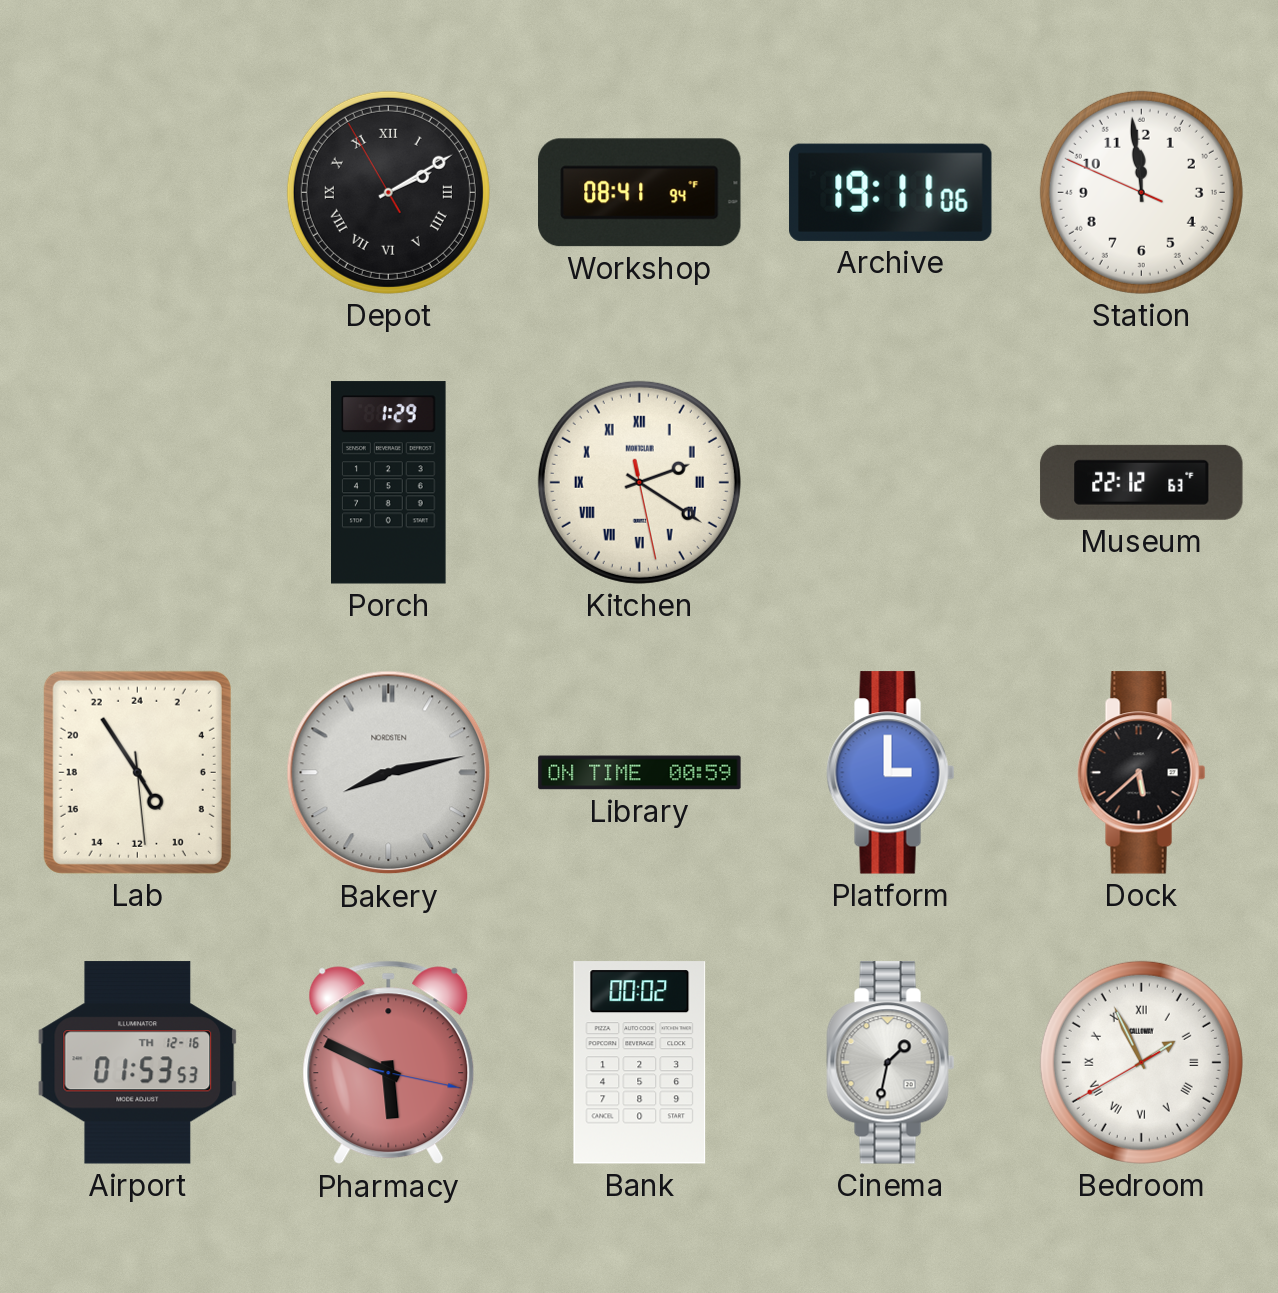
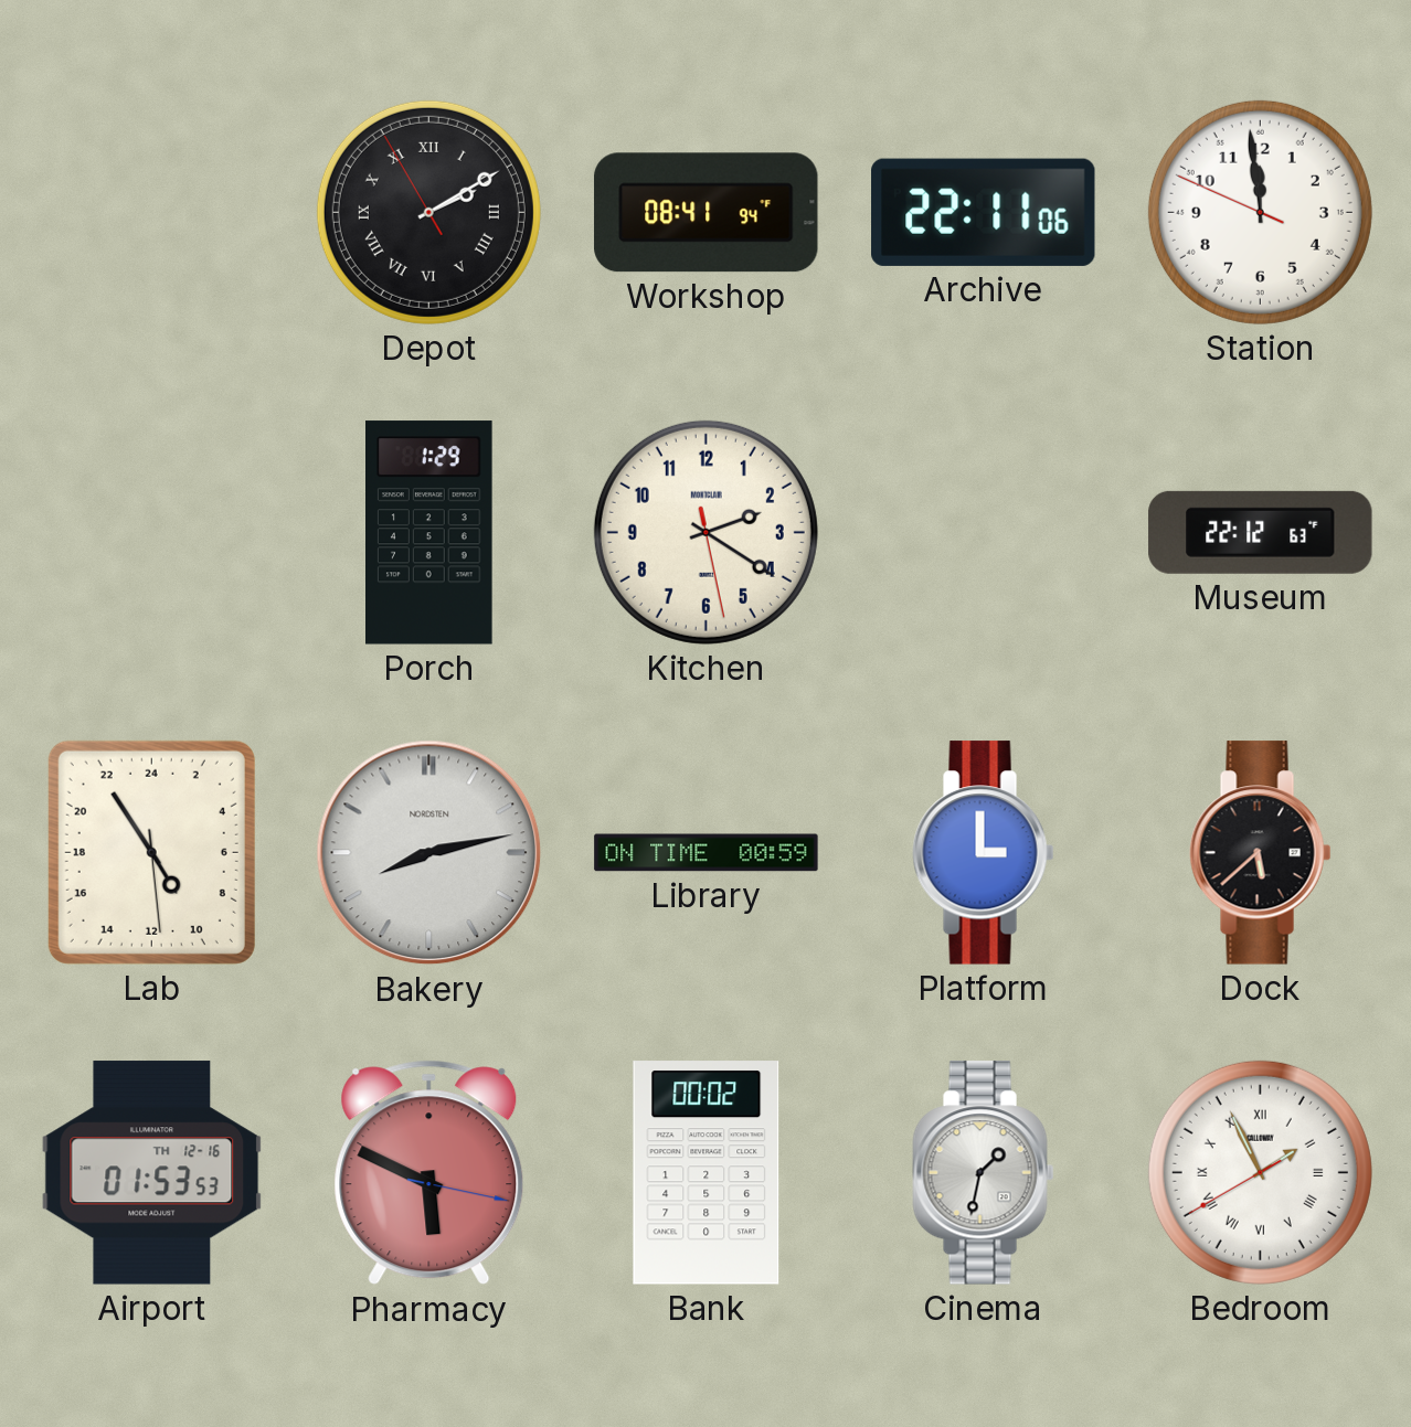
Archive: 19:11 -> 22:11
Kitchen numerals: Roman -> Arabic
